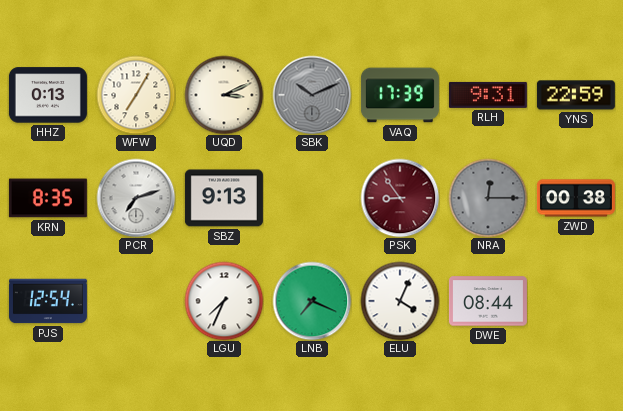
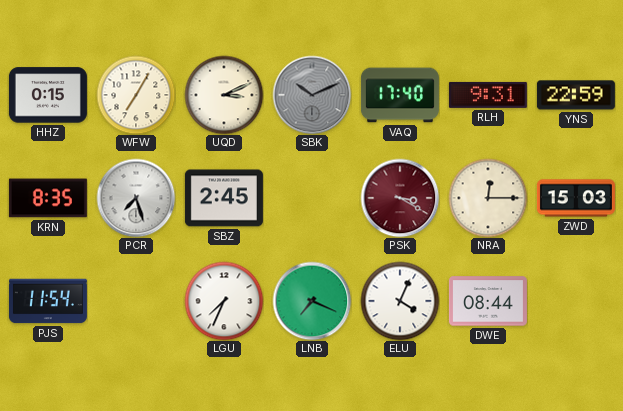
HHZ: 0:13 -> 0:15
VAQ: 17:39 -> 17:40
PCR: 7:12 -> 7:27
SBZ: 9:13 -> 2:45
PSK: 8:54 -> 3:20
NRA dial: grey -> cream
ZWD: 00:38 -> 15:03
PJS: 12:54 -> 11:54
